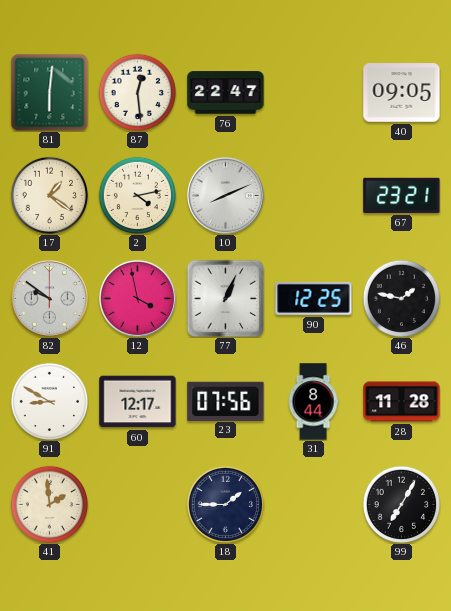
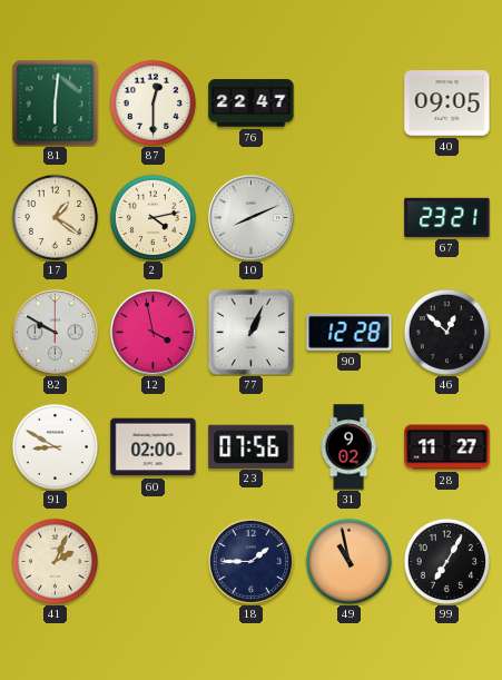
87: 12:29 -> 12:30
82: 9:51 -> 9:50
90: 12:25 -> 12:28
46: 1:47 -> 12:52
60: 12:17 -> 02:00
31: 8:44 -> 9:02
28: 11:28 -> 11:27
41: 1:59 -> 2:04
49: none -> 10:58
